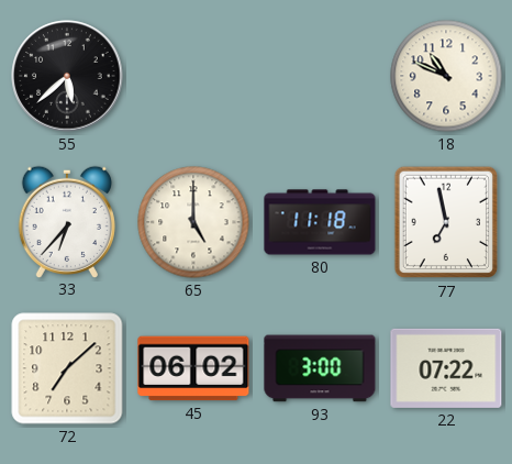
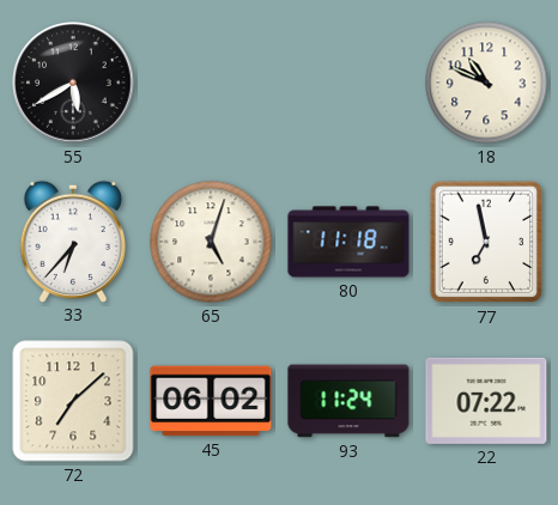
55: 5:38 -> 5:40
65: 5:00 -> 5:03
93: 3:00 -> 11:24
